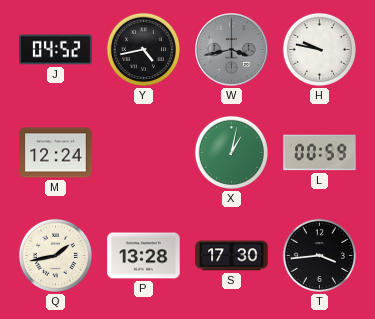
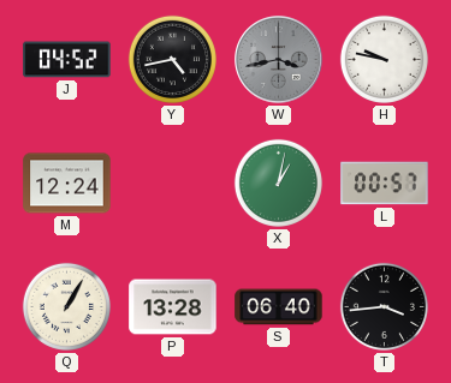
L: 00:59 -> 00:57
Q: 1:43 -> 1:05
S: 17:30 -> 06:40
